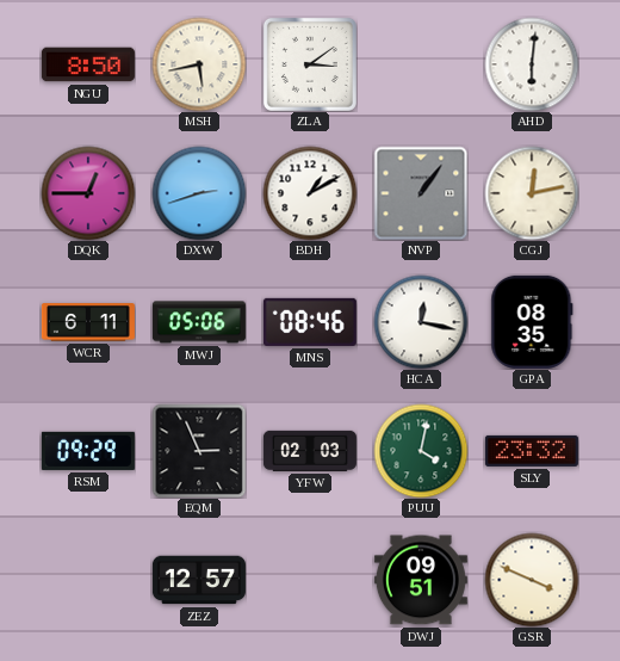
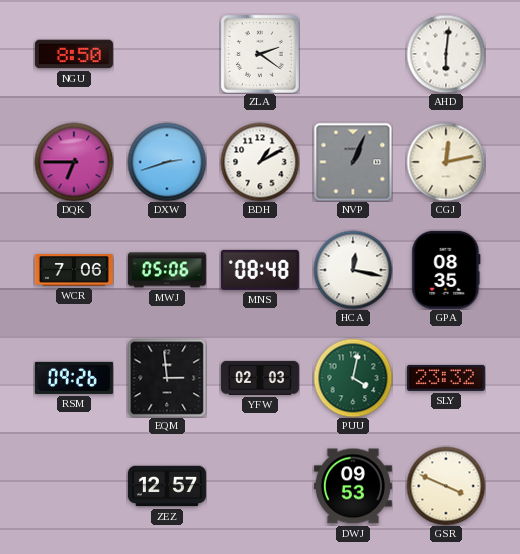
MSH: 5:43 -> none
ZLA: 3:09 -> 2:21
DQK: 12:45 -> 6:45
NVP: 1:06 -> 1:04
WCR: 6:11 -> 7:06
MNS: 08:46 -> 08:48
RSM: 09:29 -> 09:26
EQM: 2:56 -> 2:59
DWJ: 09:51 -> 09:53
